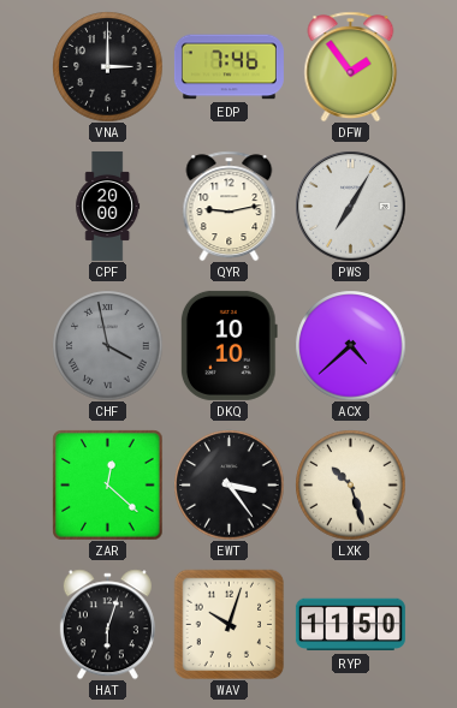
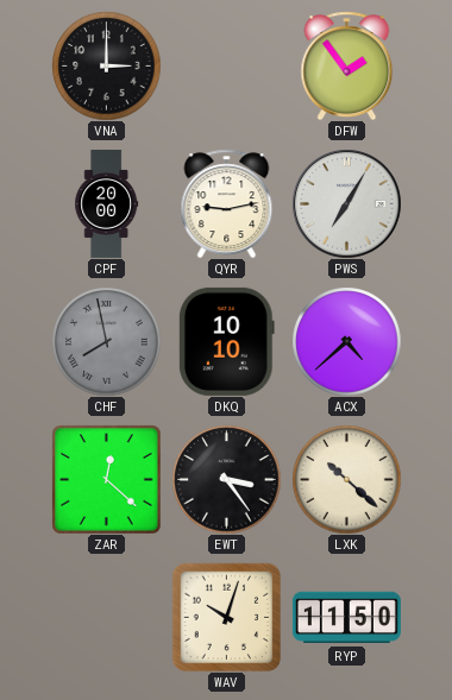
EDP: 7:46 -> none
CHF: 3:58 -> 7:58
LXK: 10:27 -> 10:22
HAT: 6:03 -> none
